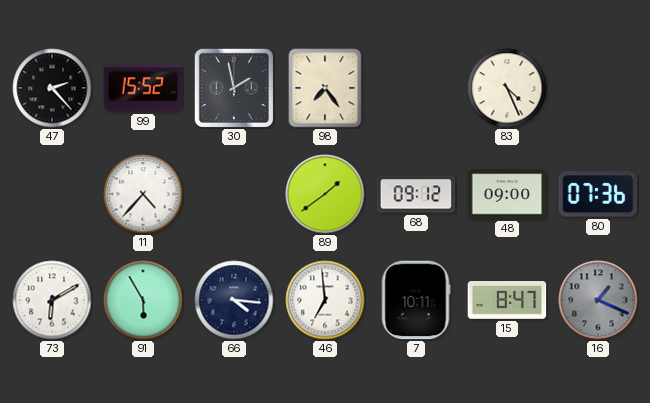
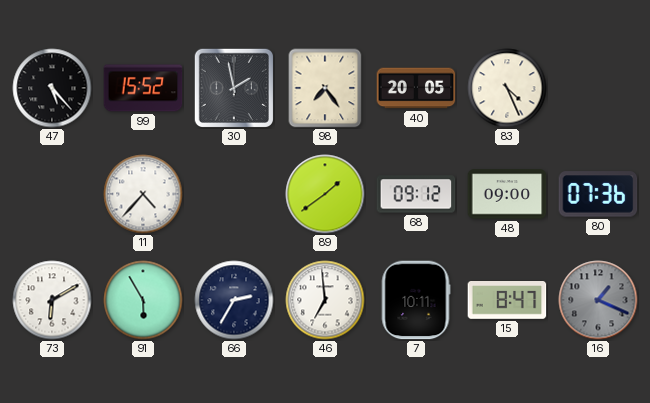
47: 2:23 -> 5:23
40: none -> 20:05
66: 4:16 -> 2:35
